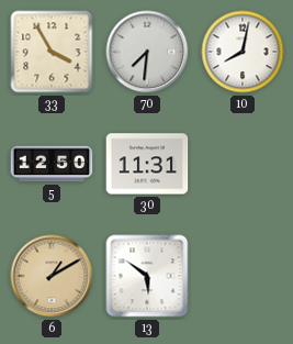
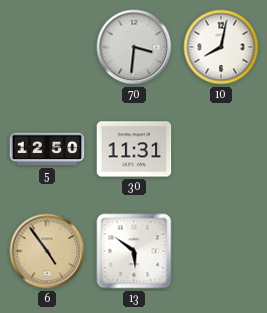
33: 3:55 -> none
70: 7:31 -> 3:31
6: 1:10 -> 4:54
